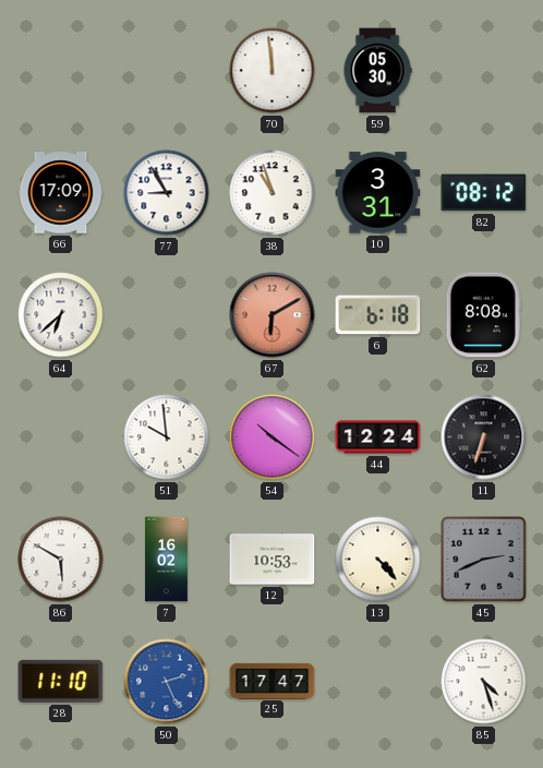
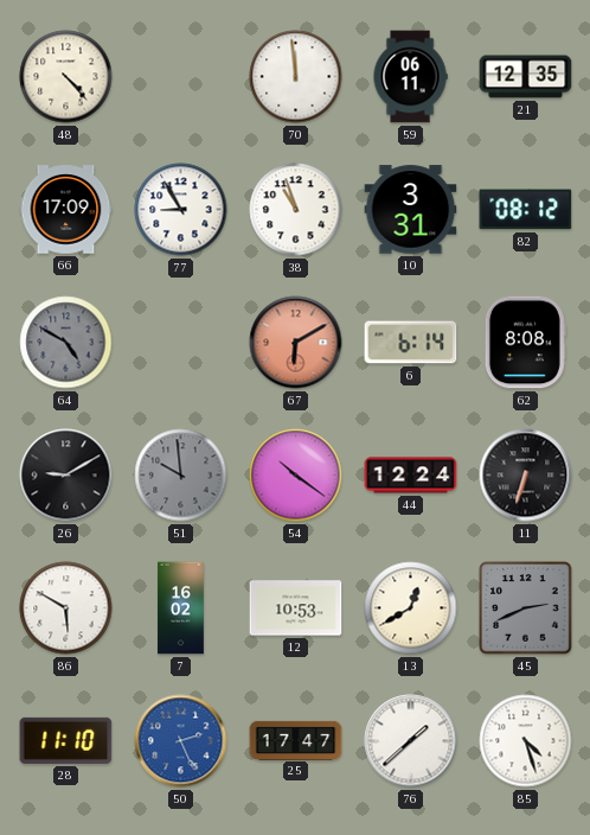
48: none -> 4:23
59: 05:30 -> 06:11
21: none -> 12:35
64: 6:38 -> 4:50
64 dial: white -> grey
6: 6:18 -> 6:14
26: none -> 9:10
51 dial: white -> grey
13: 4:23 -> 12:40
76: none -> 1:38
